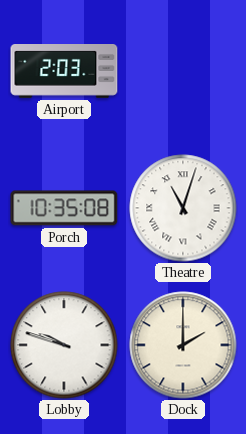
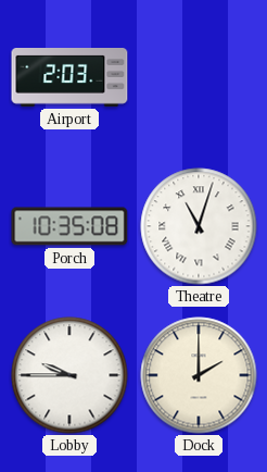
Lobby: 9:48 -> 9:45
